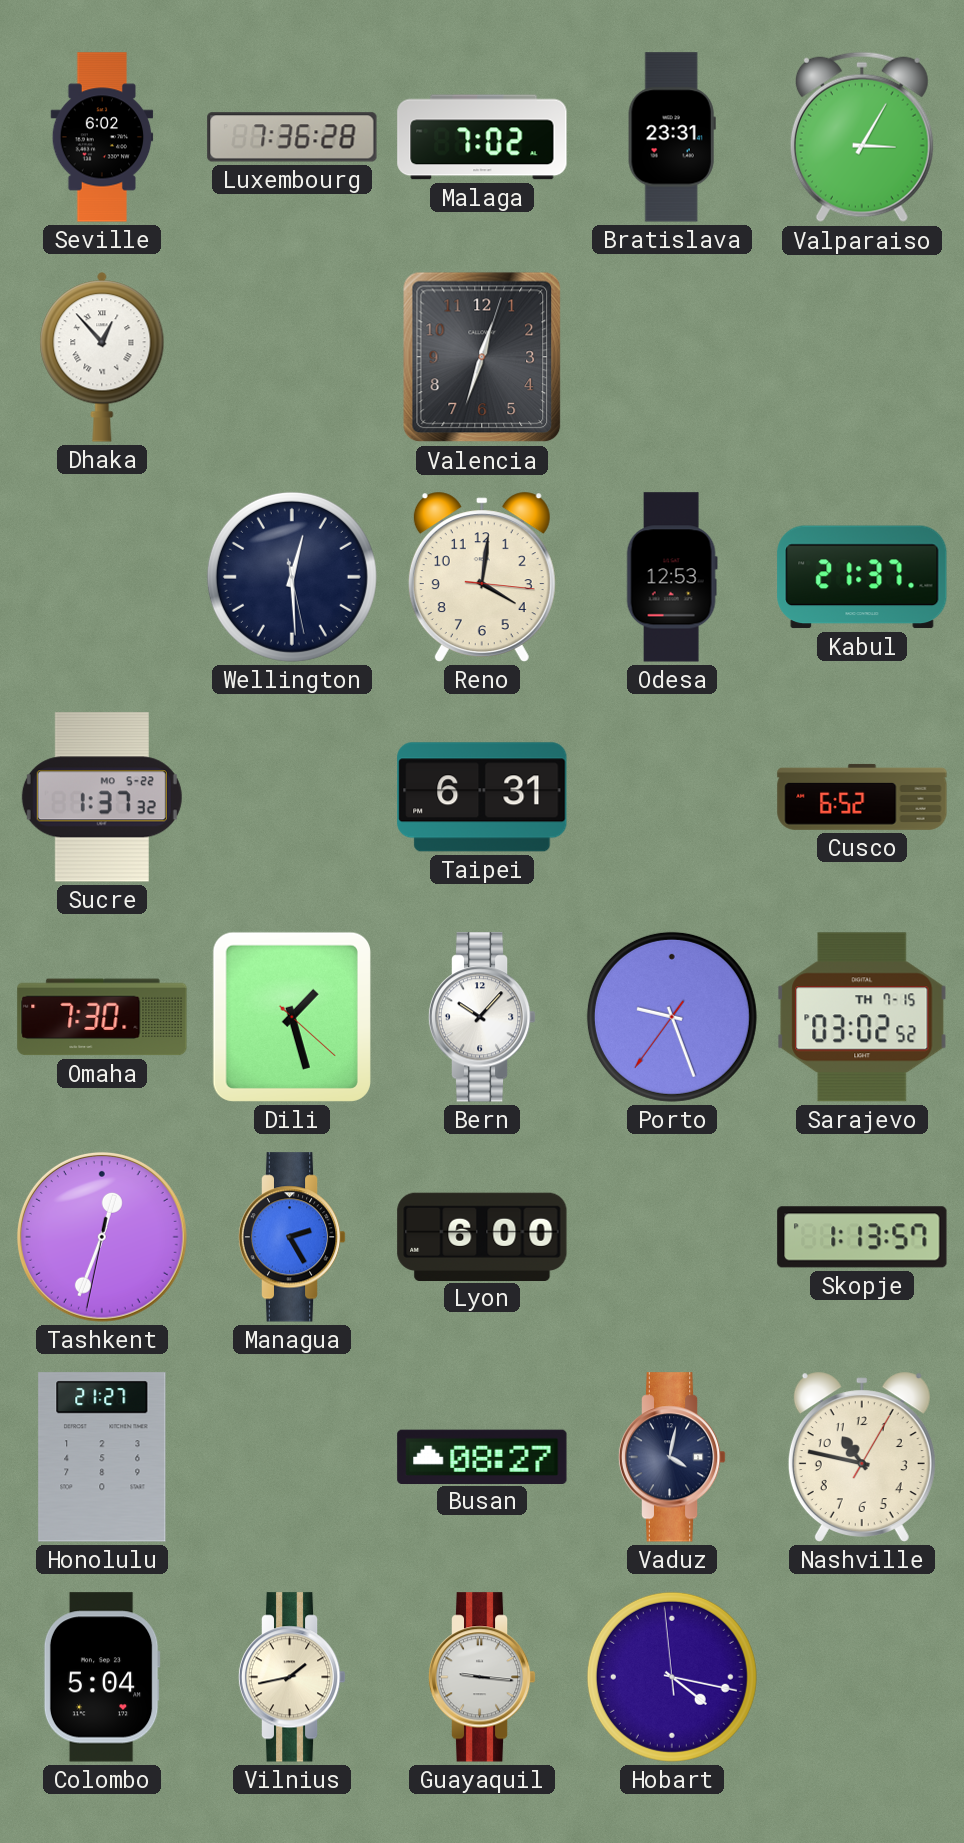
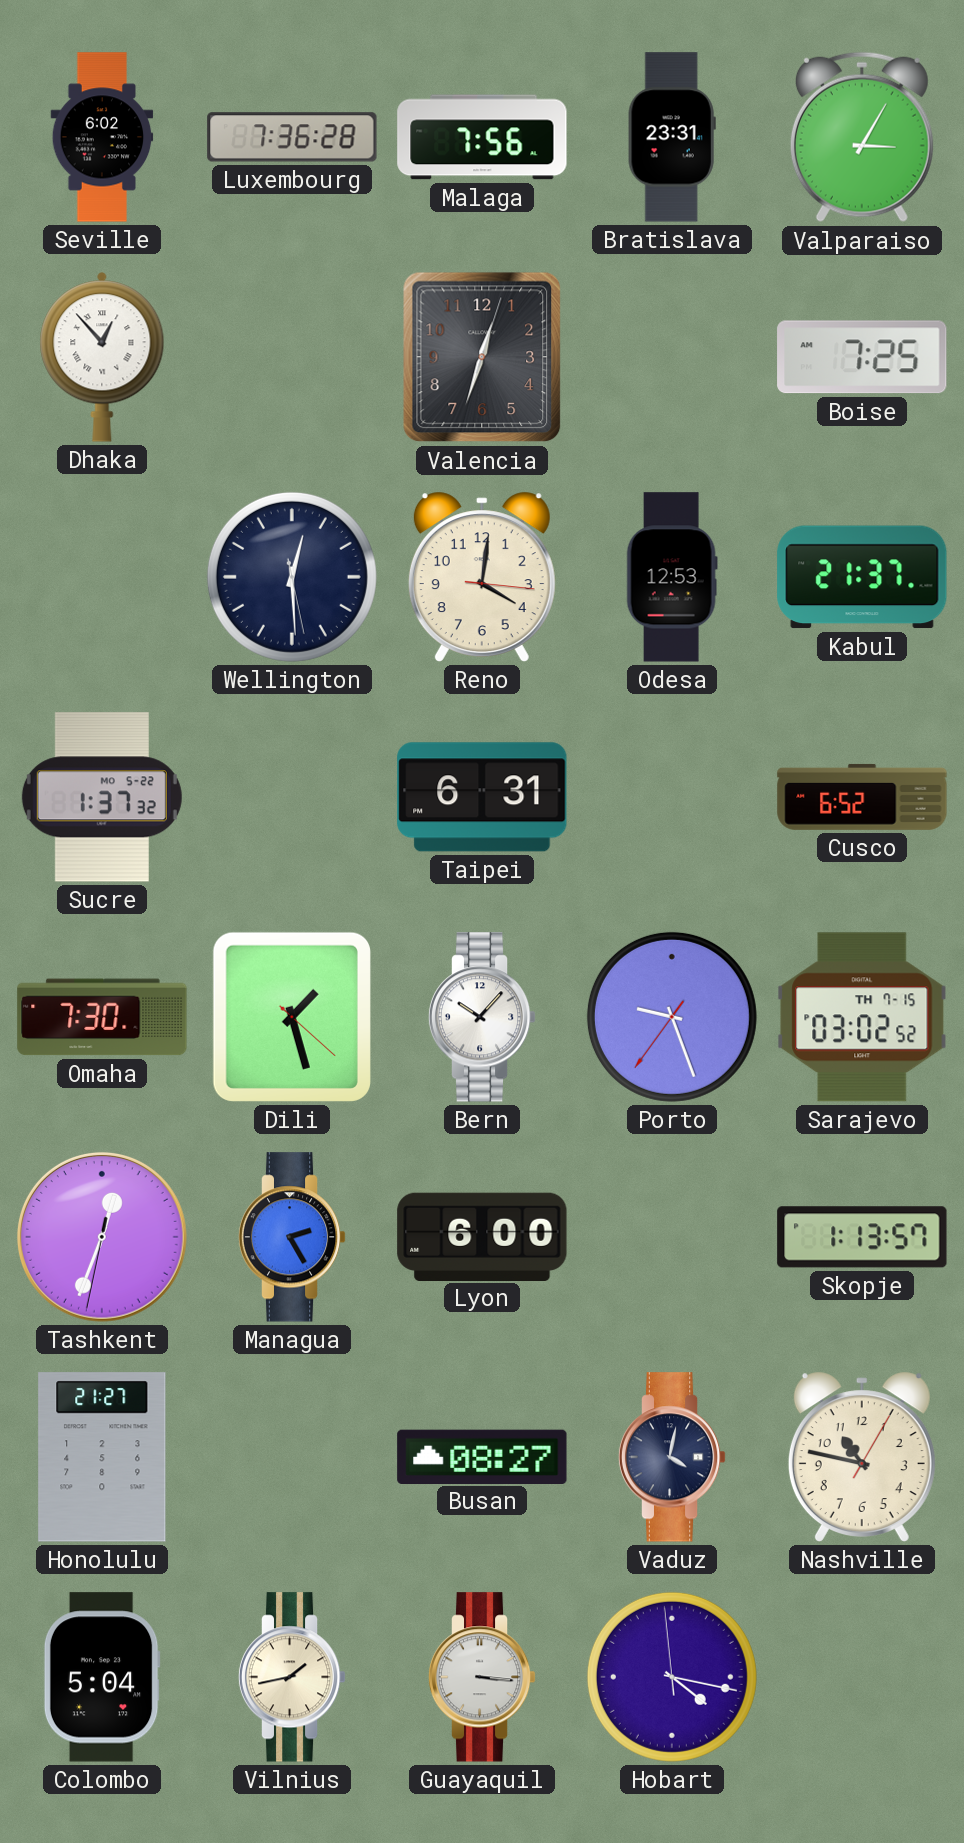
Malaga: 7:02 -> 7:56
Boise: none -> 7:25
Guayaquil: 9:16 -> 3:16
